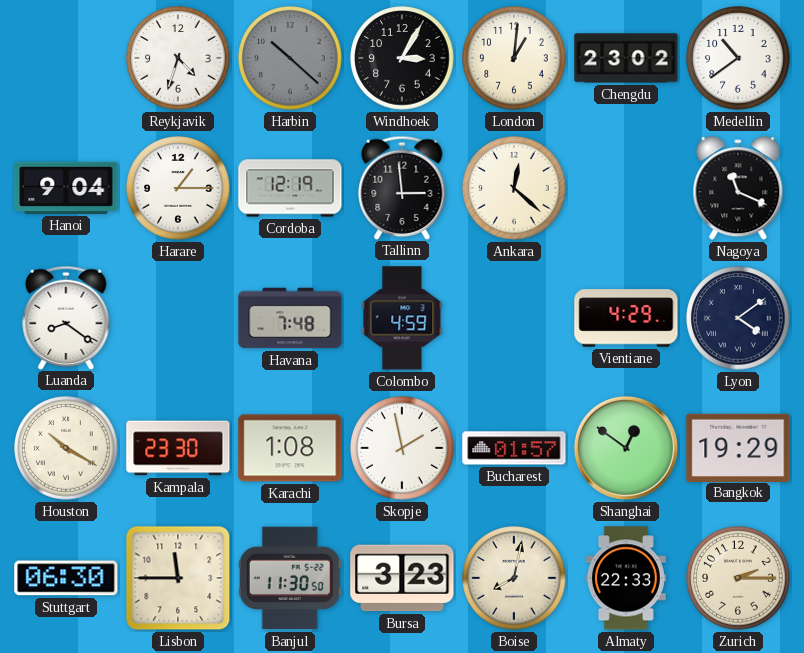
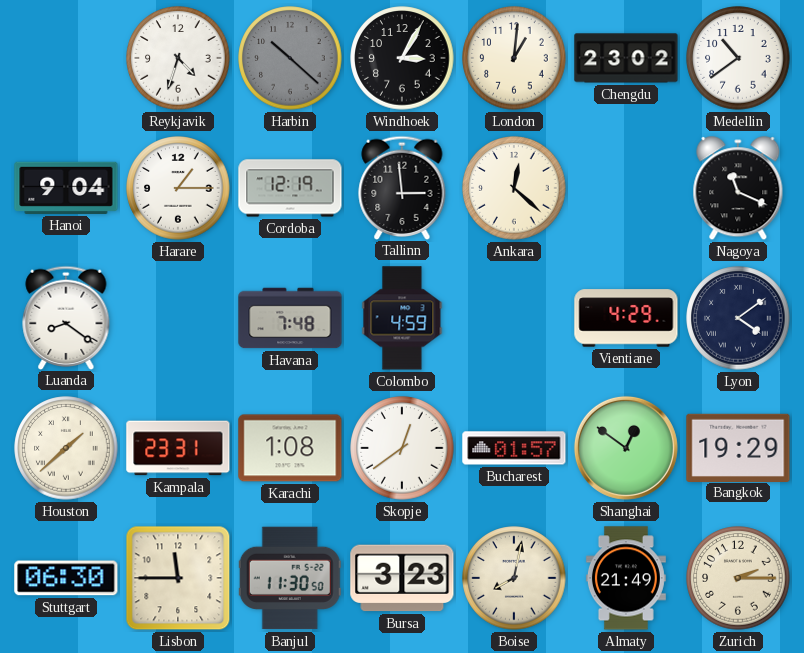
Houston: 10:20 -> 1:38
Kampala: 23:30 -> 23:31
Skopje: 1:58 -> 12:39
Almaty: 22:33 -> 21:49
